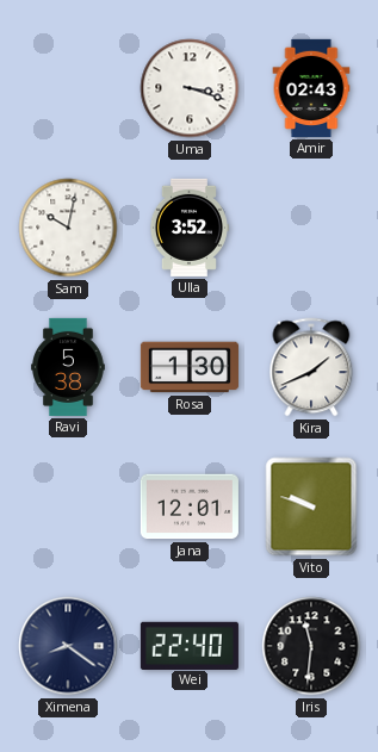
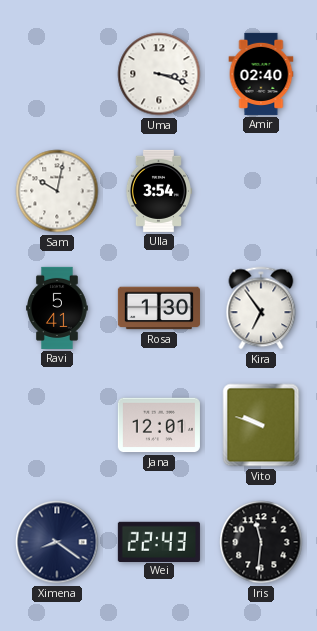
Amir: 02:43 -> 02:40
Ulla: 3:52 -> 3:54
Ravi: 5:38 -> 5:41
Kira: 1:41 -> 6:54
Wei: 22:40 -> 22:43
